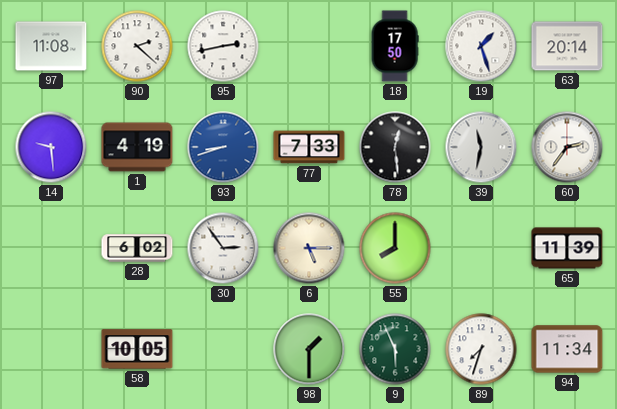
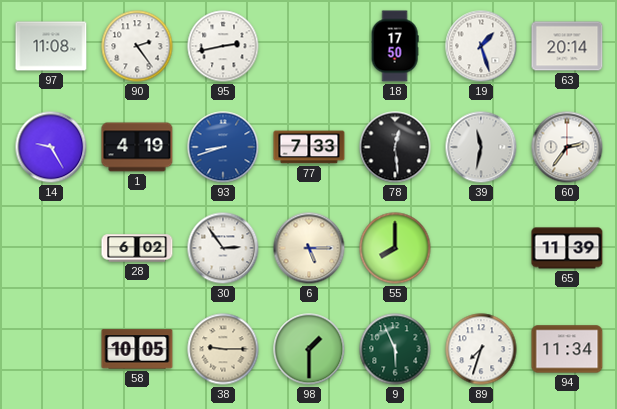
90: 2:22 -> 2:24
14: 9:29 -> 9:25
38: none -> 9:15
